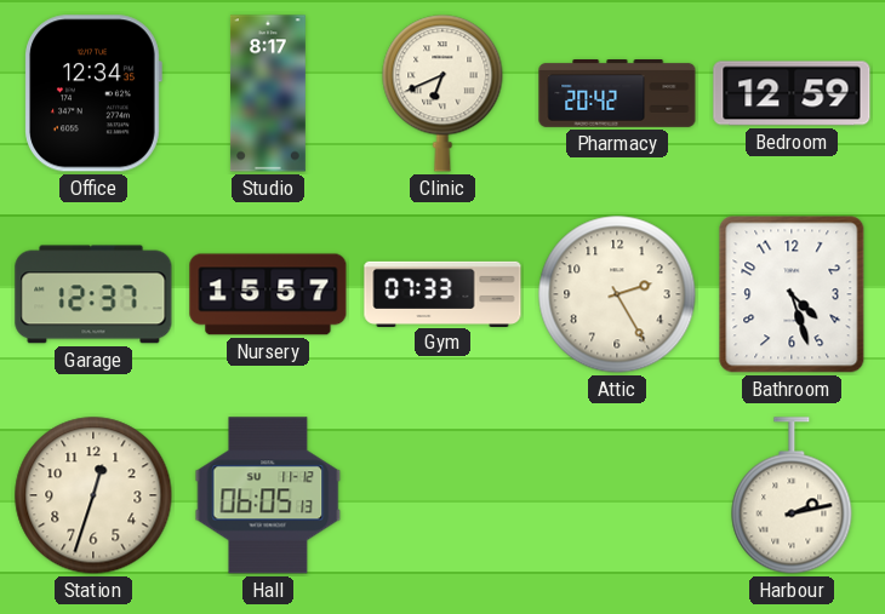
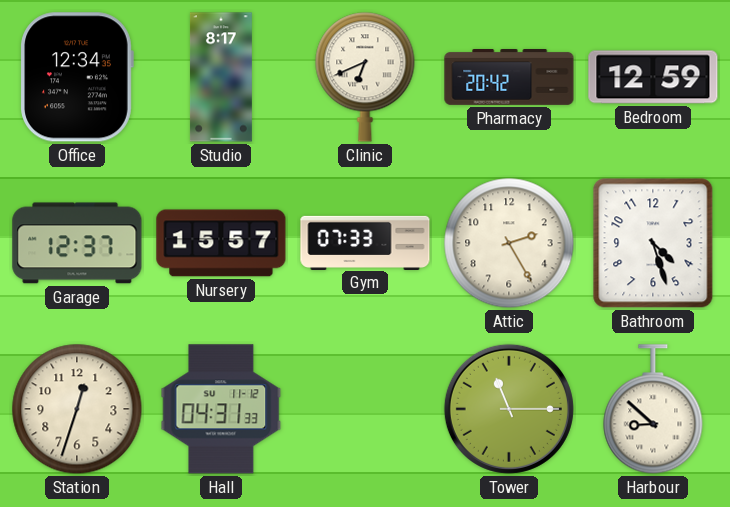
Hall: 06:05 -> 04:31
Tower: none -> 11:15
Harbour: 2:13 -> 8:52
